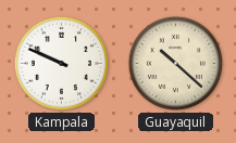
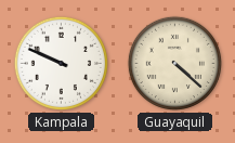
Guayaquil: 10:22 -> 4:22
